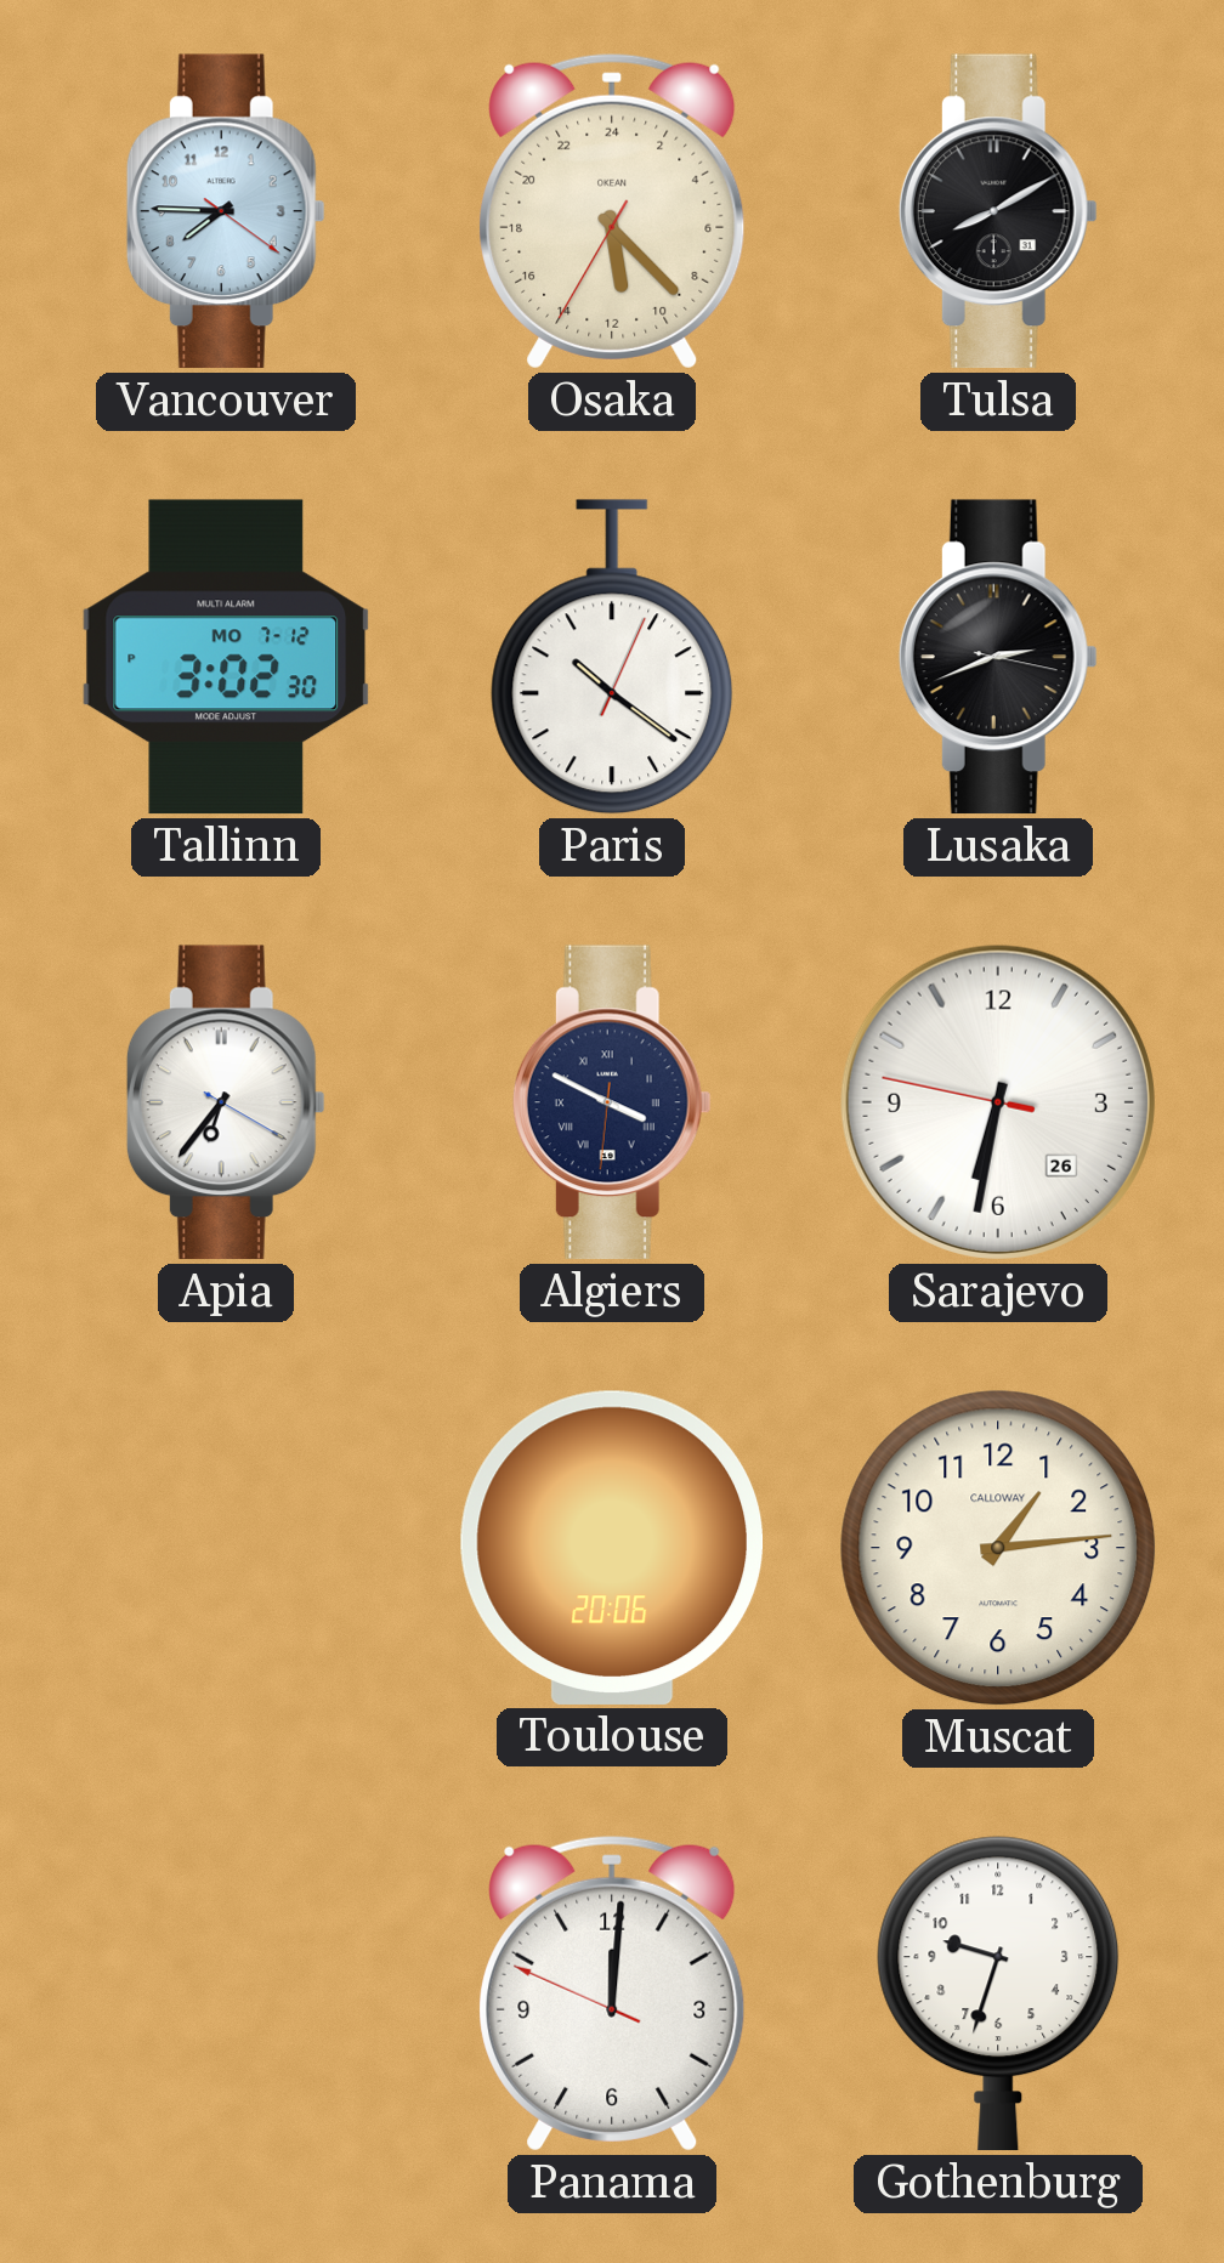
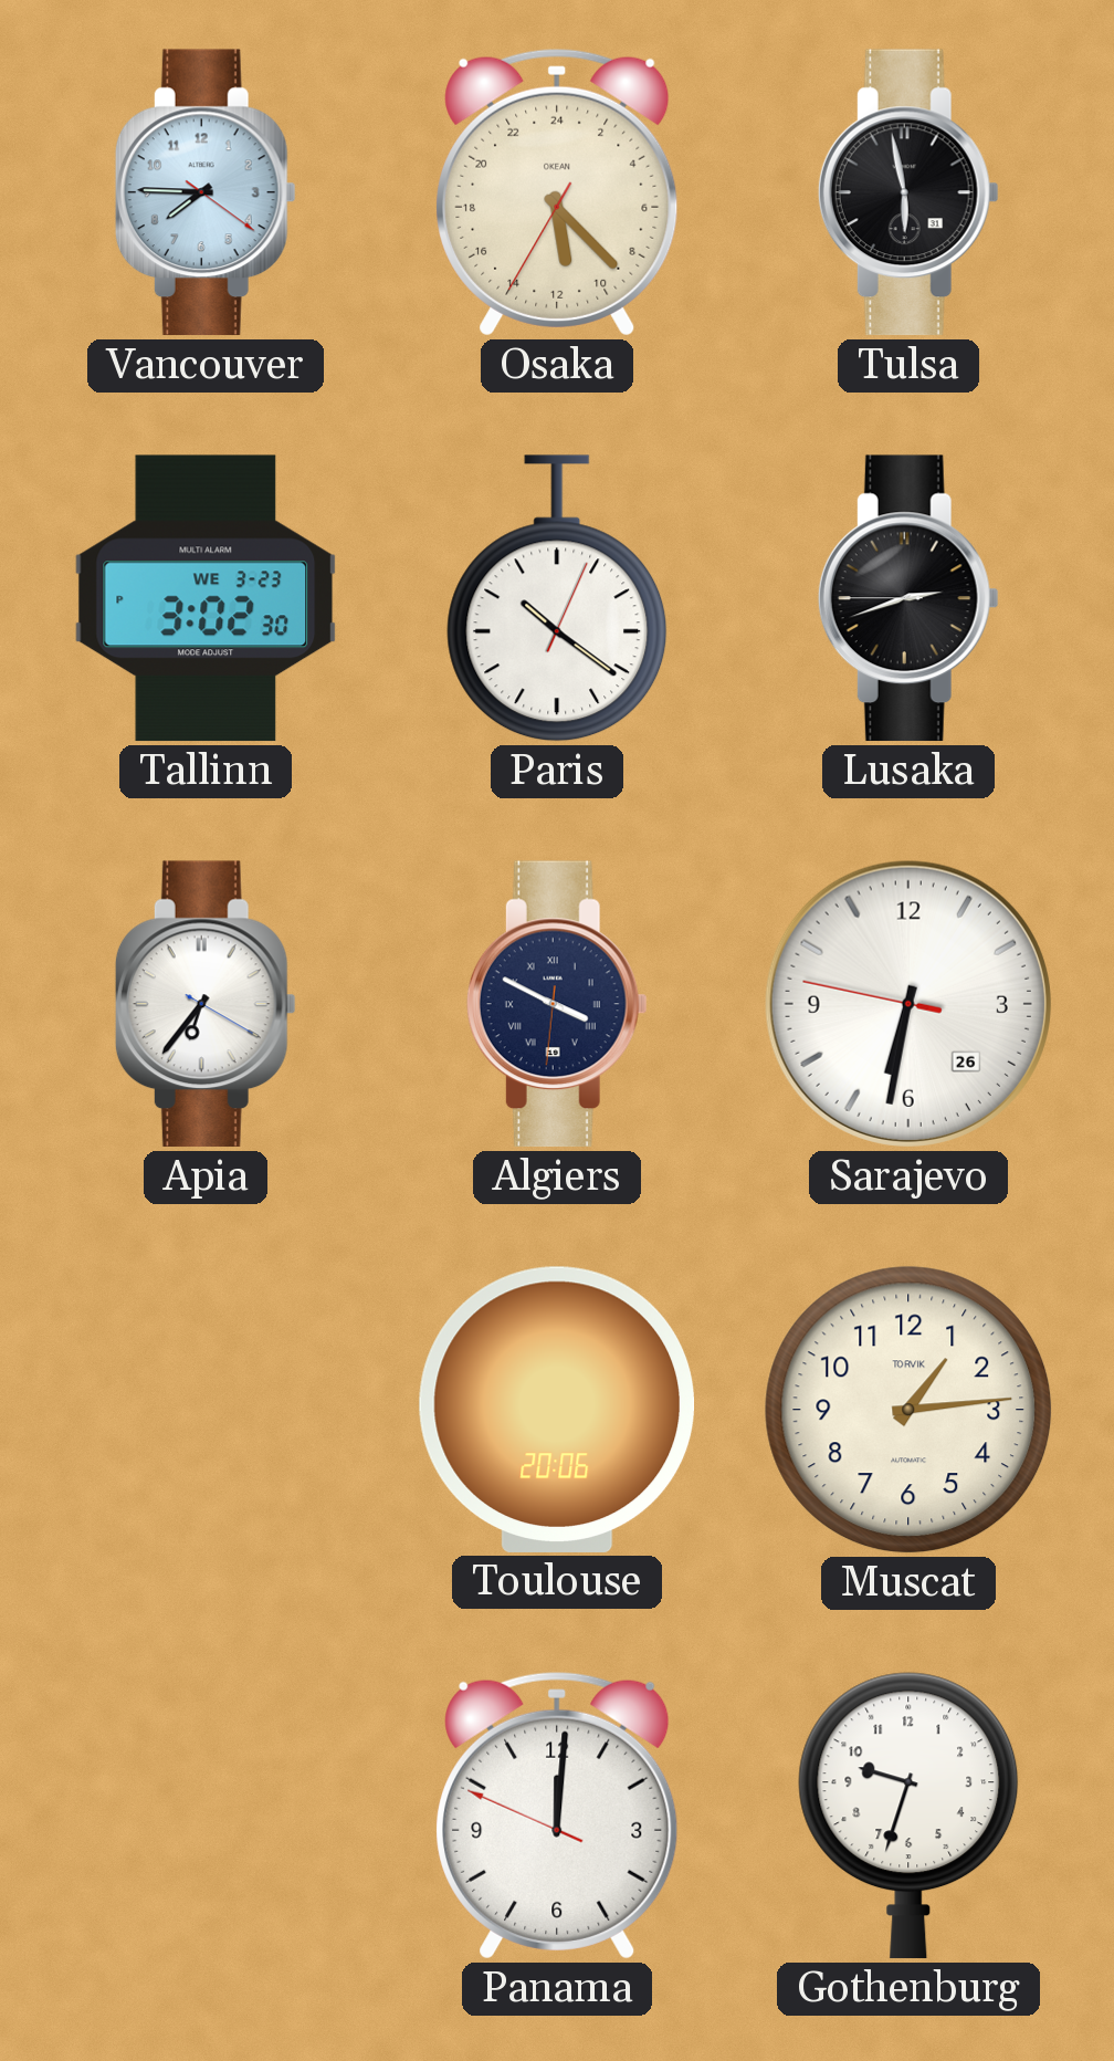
Tulsa: 8:10 -> 5:58
Tallinn date: MO 7-12 -> WE 3-23
Lusaka: 2:41:17 -> 2:41:45
Muscat brand: CALLOWAY -> TORVIK
